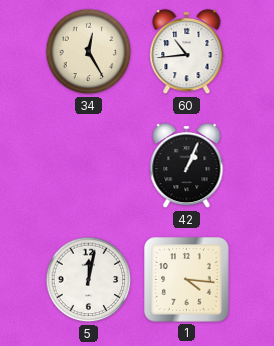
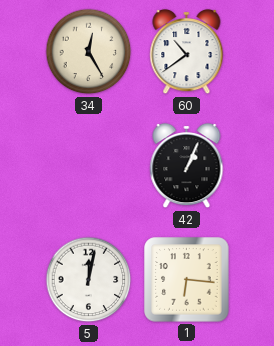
60: 10:44 -> 10:39
1: 4:16 -> 6:16
